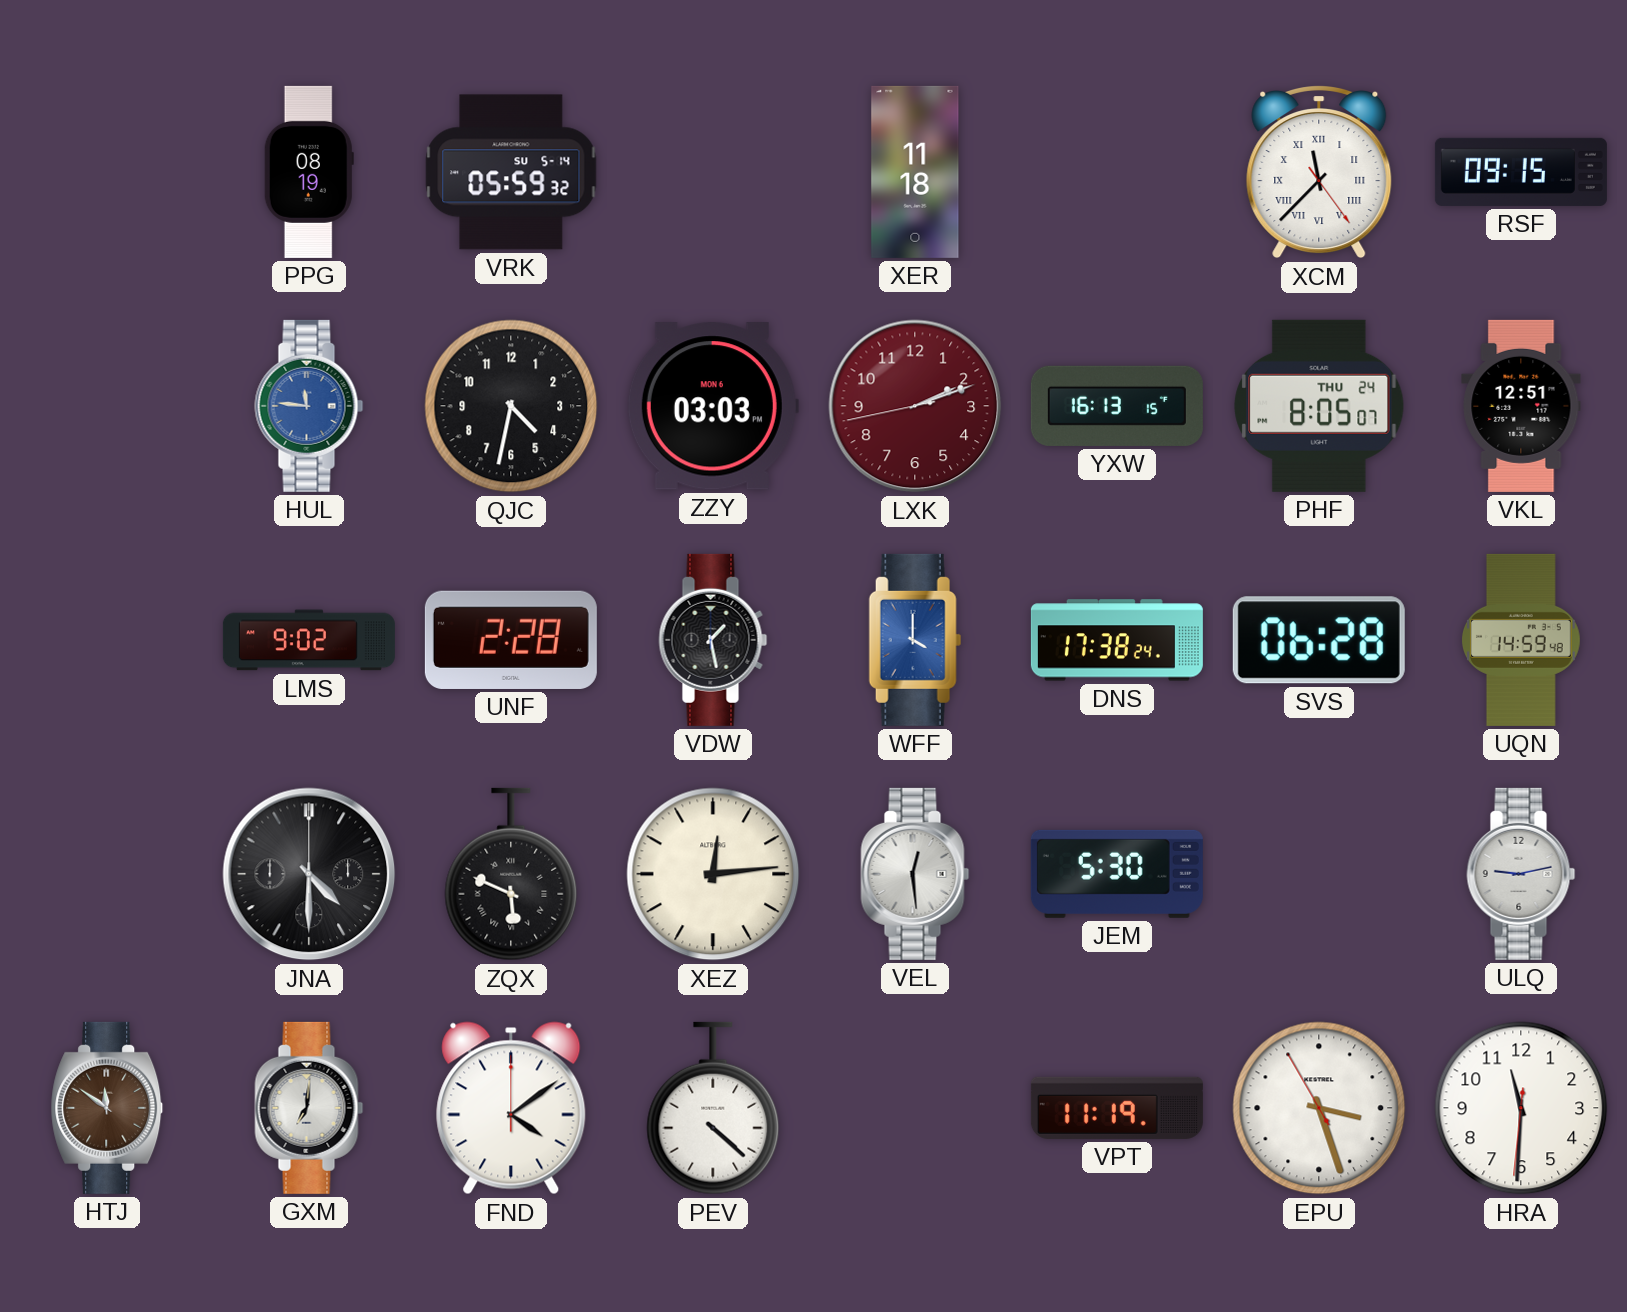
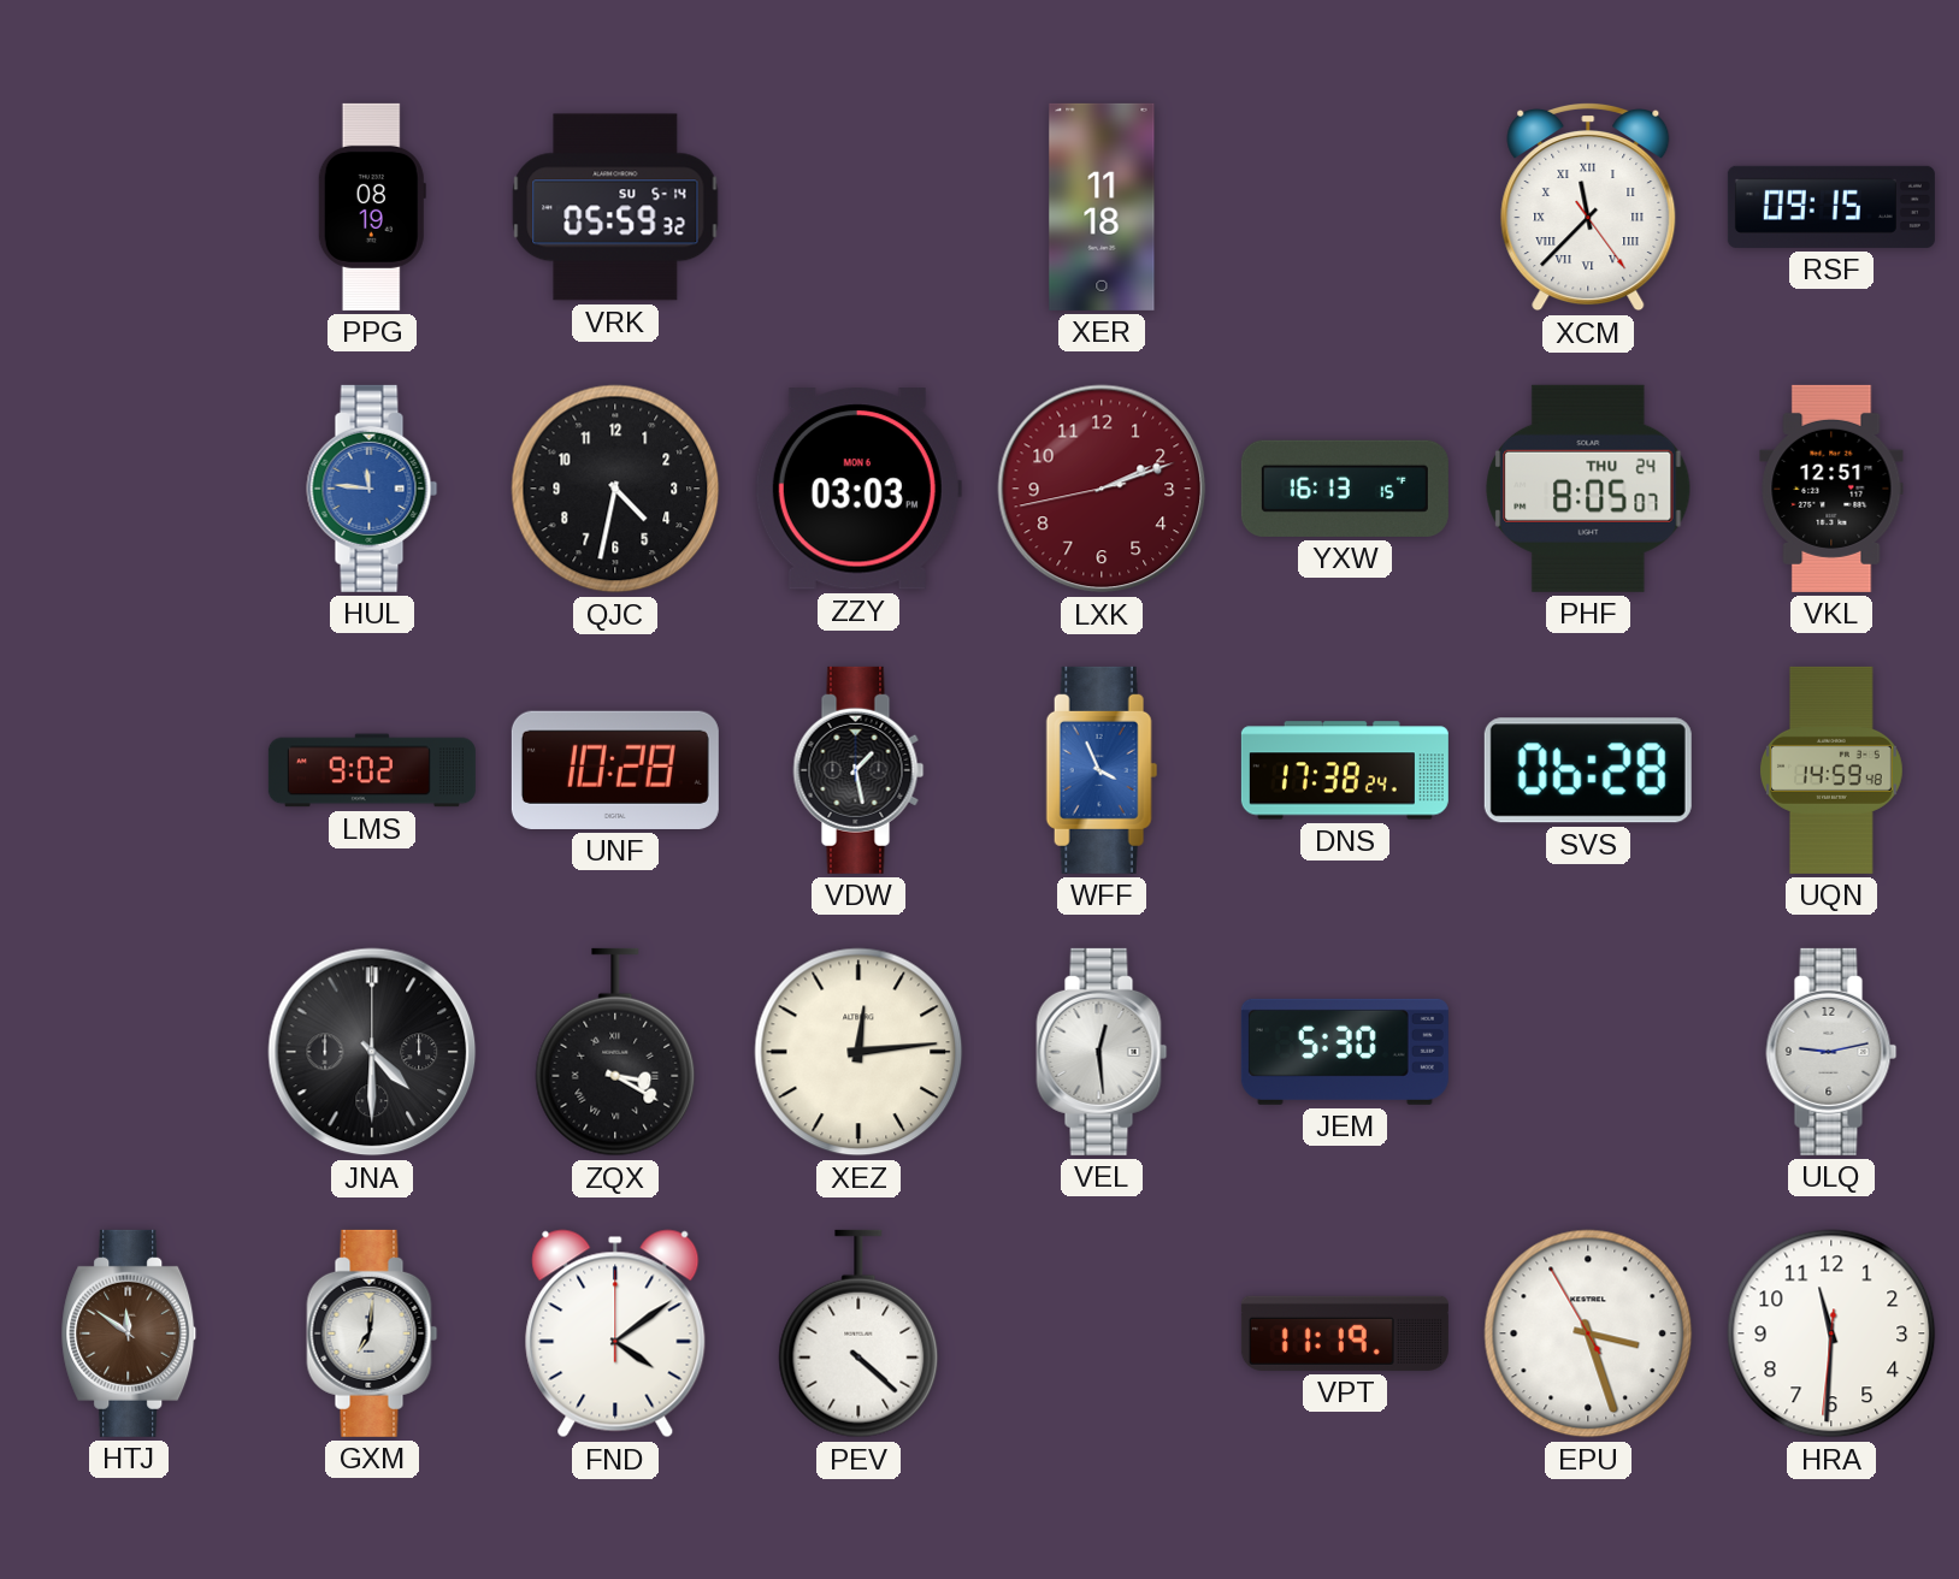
UNF: 2:28 -> 10:28
WFF: 4:00 -> 3:56
ZQX: 5:49 -> 3:20
